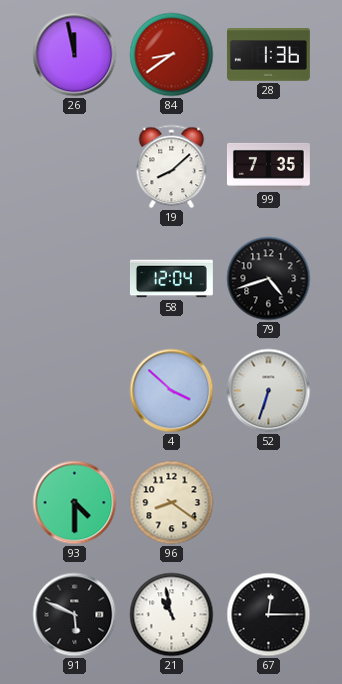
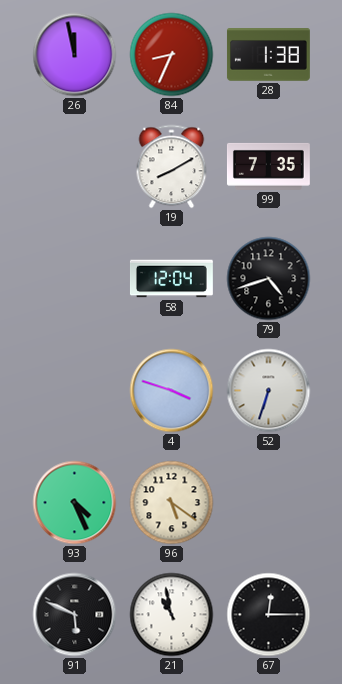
84: 8:39 -> 8:34
28: 1:36 -> 1:38
19: 8:08 -> 8:10
4: 3:52 -> 3:48
93: 4:30 -> 4:26
96: 8:21 -> 5:21
